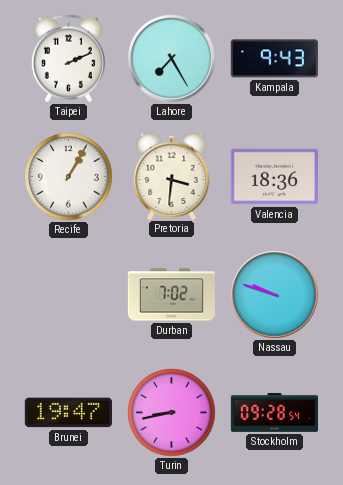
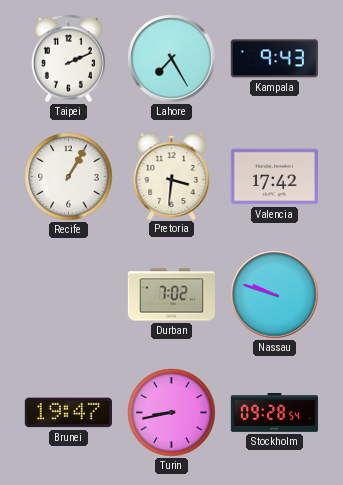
Valencia: 18:36 -> 17:42
